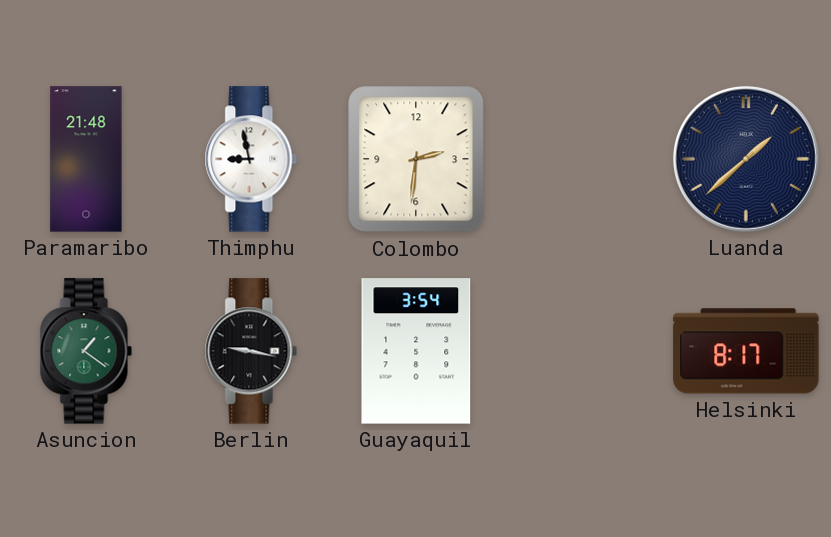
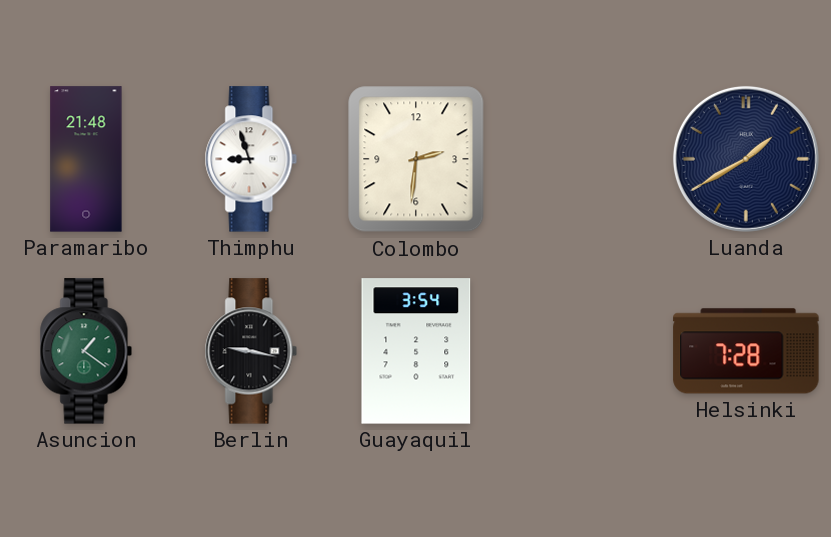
Thimphu: 8:58 -> 8:57
Luanda: 1:38 -> 1:40
Helsinki: 8:17 -> 7:28
